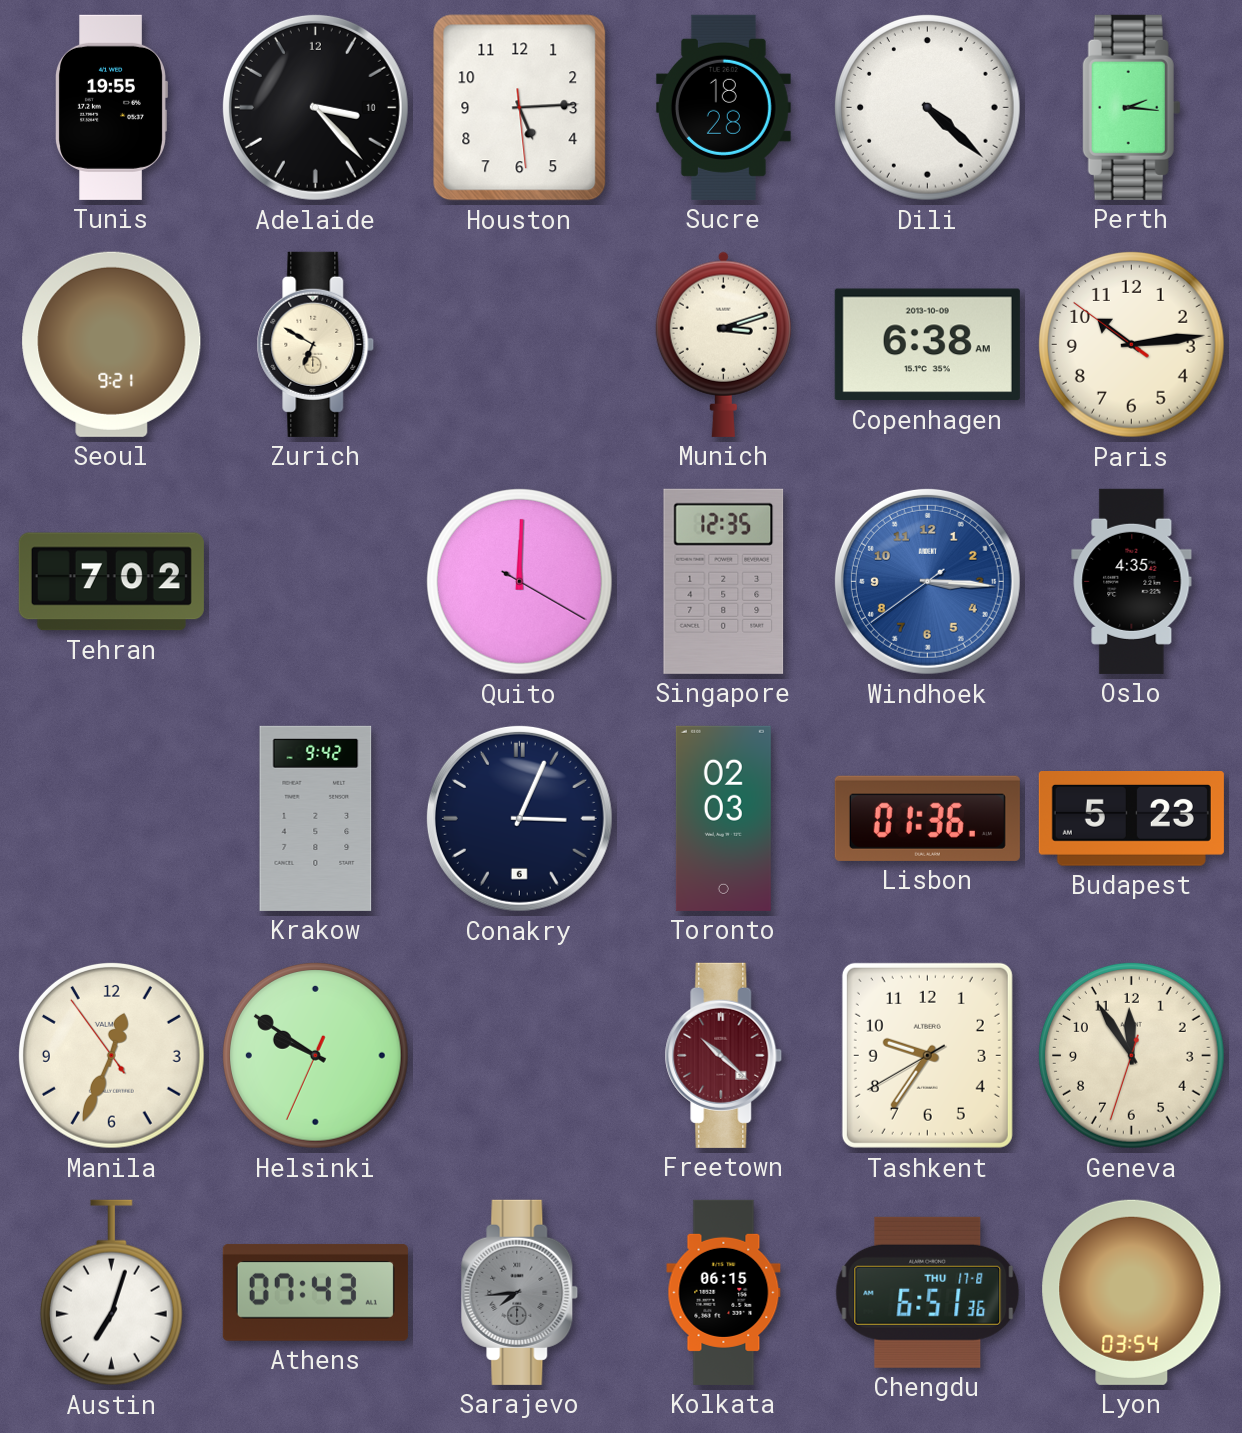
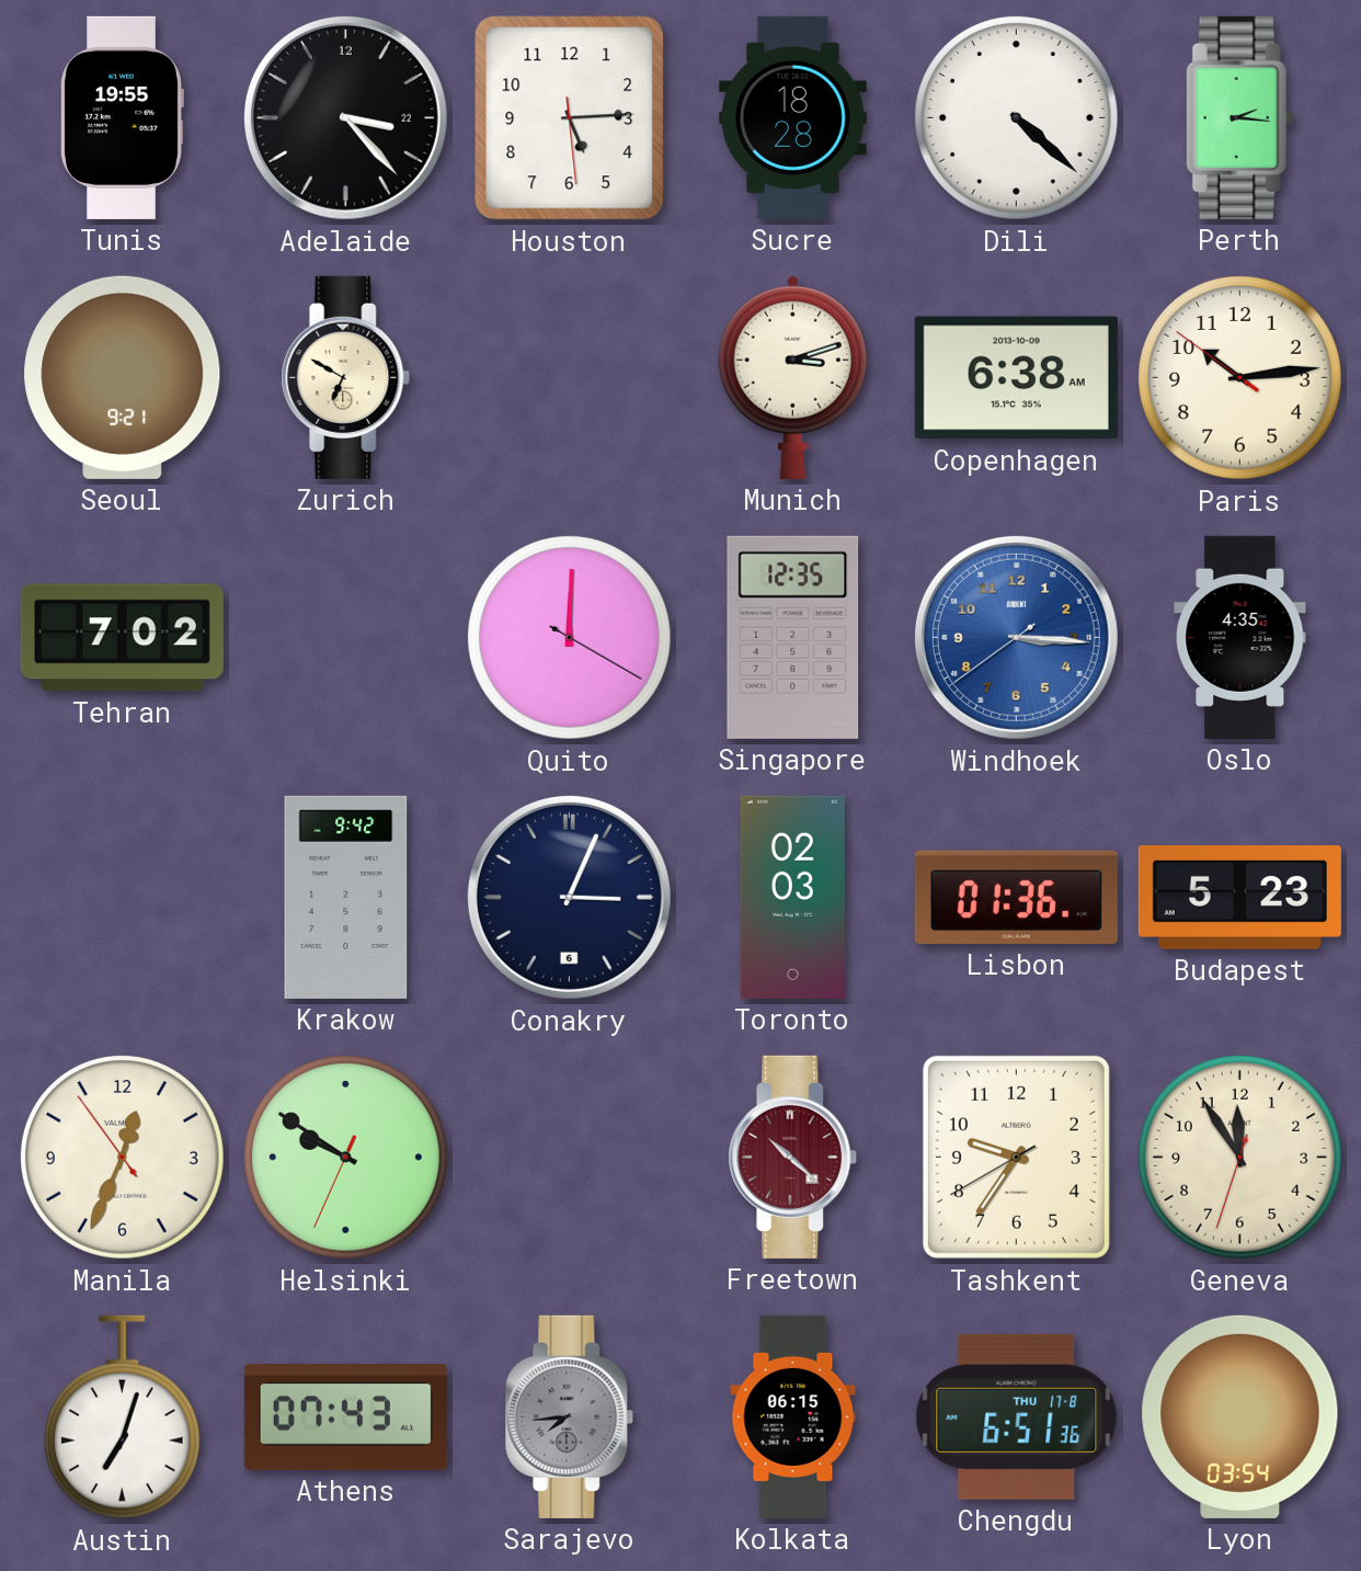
Adelaide date: 10 -> 22
